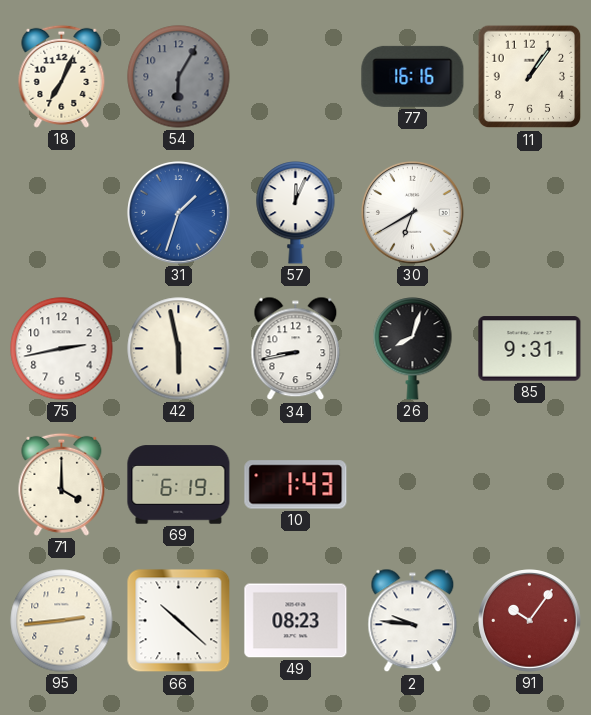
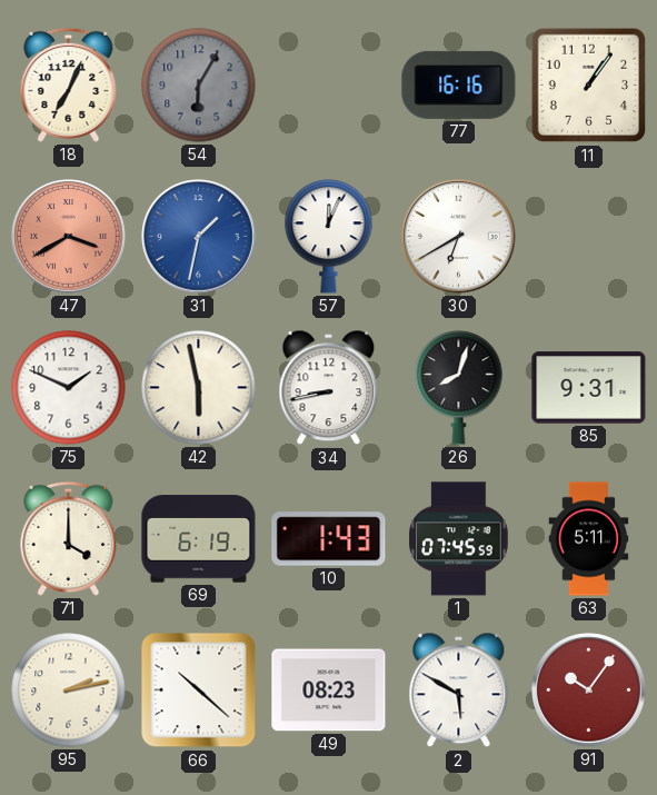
47: none -> 3:40
31: 1:33 -> 1:32
75: 2:43 -> 1:49
1: none -> 07:45
63: none -> 5:11
95: 2:44 -> 2:13
2: 9:46 -> 5:50
